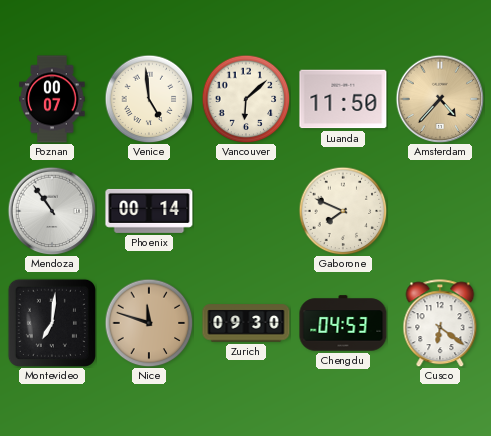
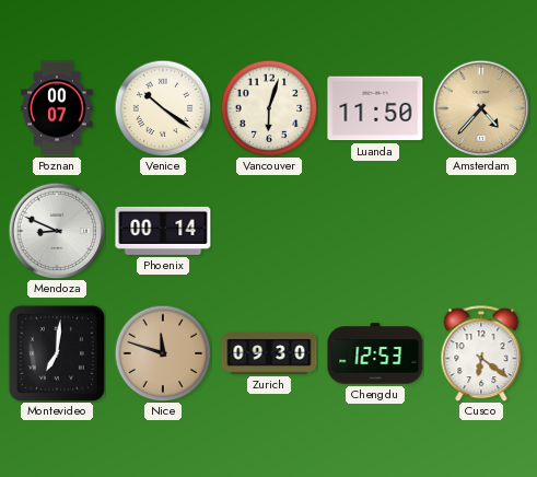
Venice: 4:59 -> 10:21
Vancouver: 6:08 -> 6:03
Mendoza: 10:54 -> 8:49
Gaborone: 7:49 -> none
Chengdu: 04:53 -> 12:53
